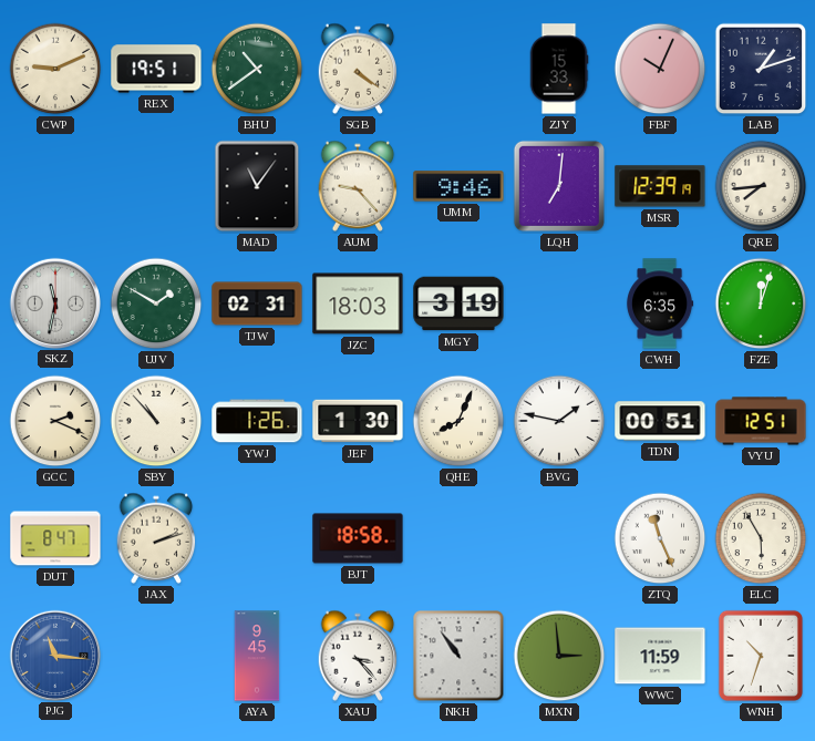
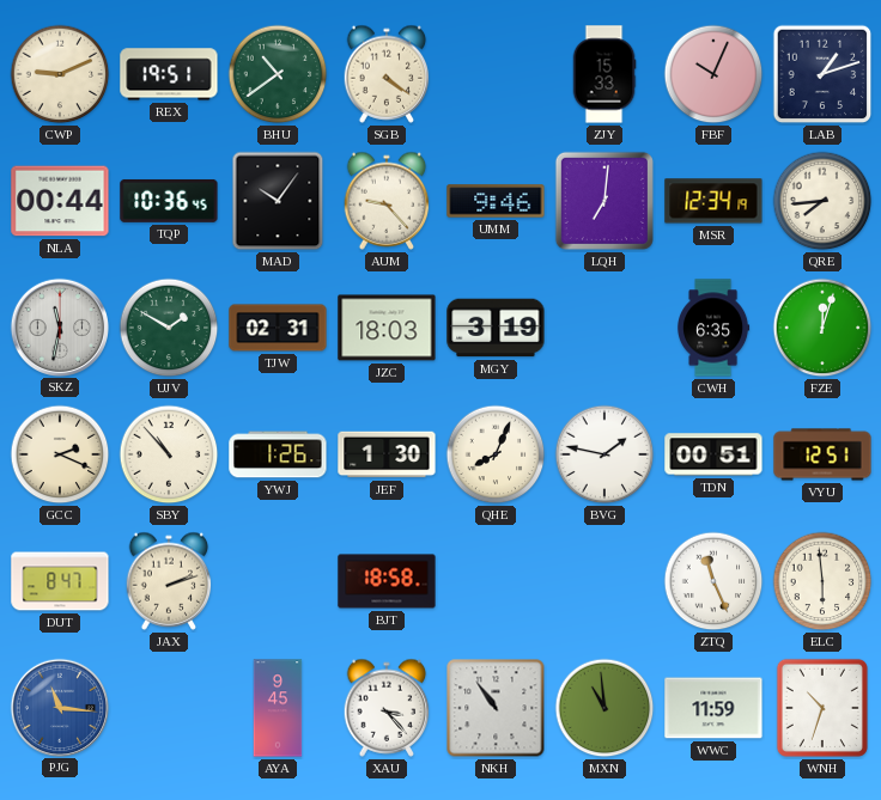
NLA: none -> 00:44
TQP: none -> 10:36
MAD: 11:06 -> 10:06
MSR: 12:39 -> 12:34
ELC: 5:55 -> 5:59
MXN: 2:59 -> 10:59
